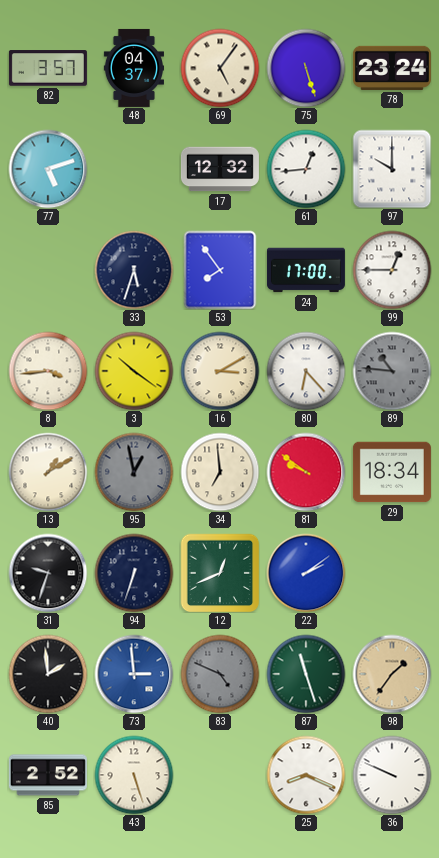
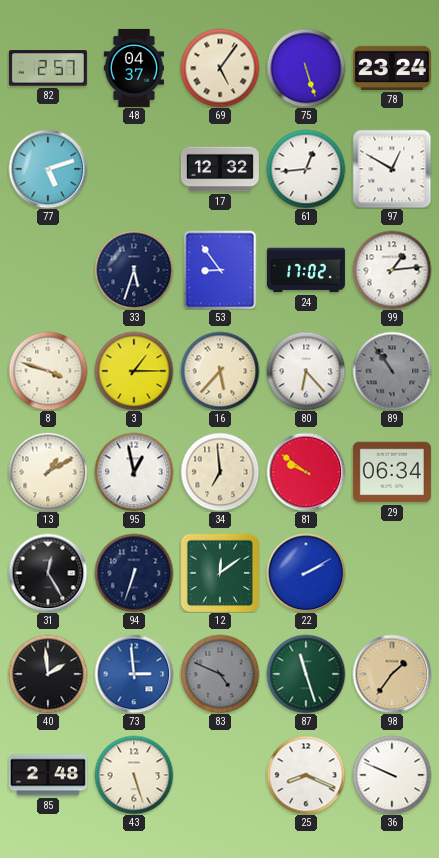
82: 3:57 -> 2:57
97: 10:00 -> 12:50
53: 7:54 -> 8:54
24: 17:00 -> 17:02
99: 12:45 -> 1:14
8: 3:44 -> 3:48
3: 10:21 -> 1:15
16: 3:10 -> 5:37
89: 10:46 -> 10:54
95 dial: grey -> white
29: 18:34 -> 06:34
31: 9:33 -> 12:25
12: 12:41 -> 12:09
22: 2:09 -> 2:10
85: 2:52 -> 2:48
